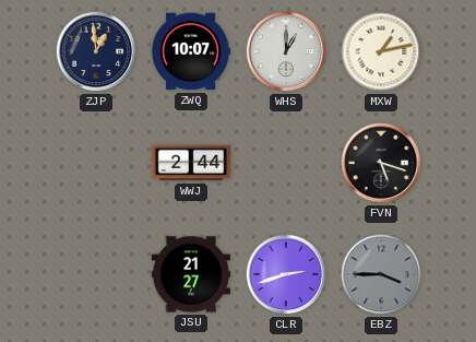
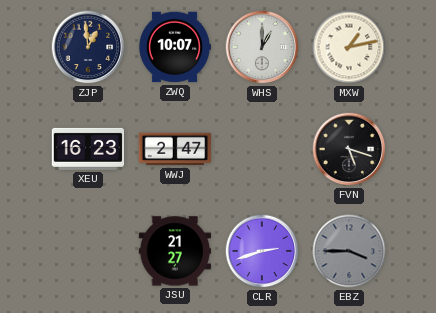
XEU: none -> 16:23
WWJ: 2:44 -> 2:47
